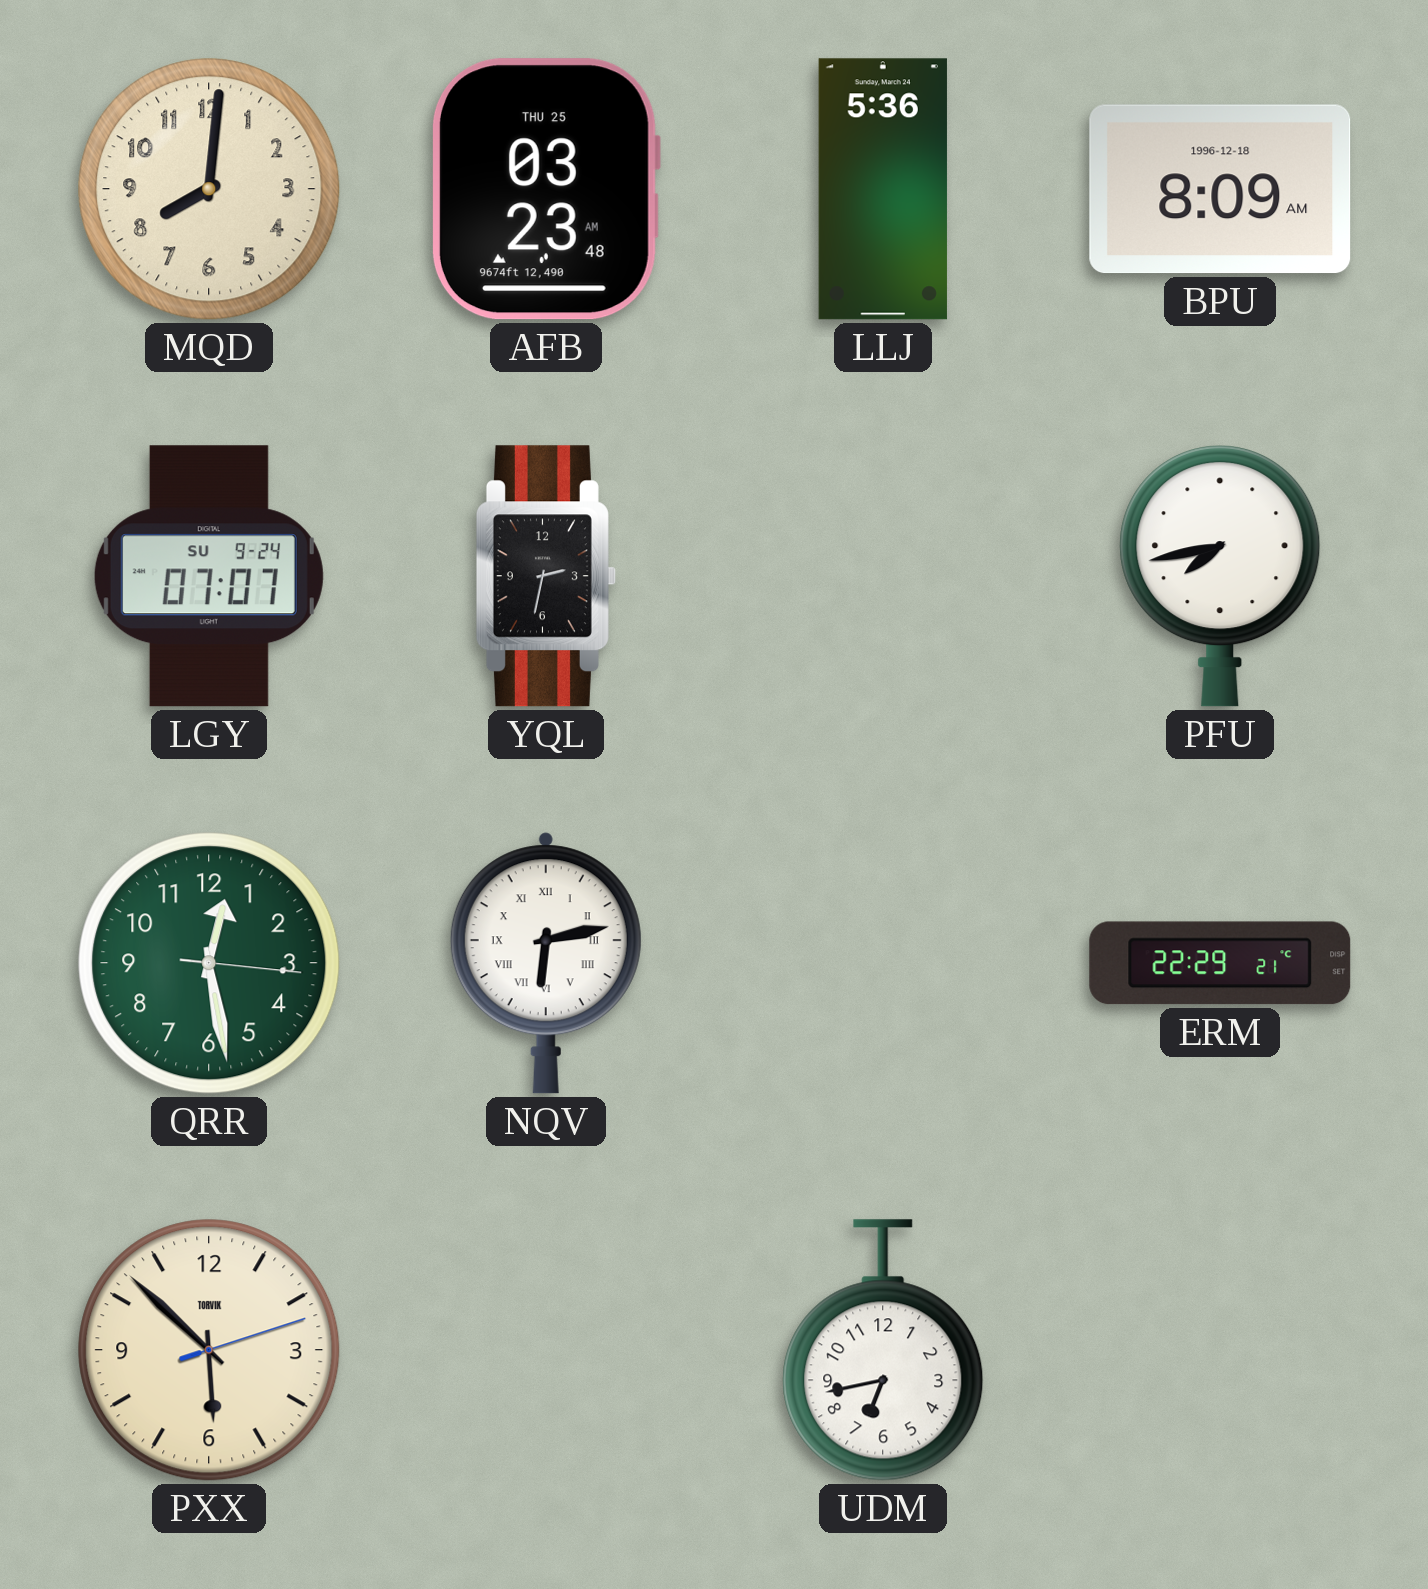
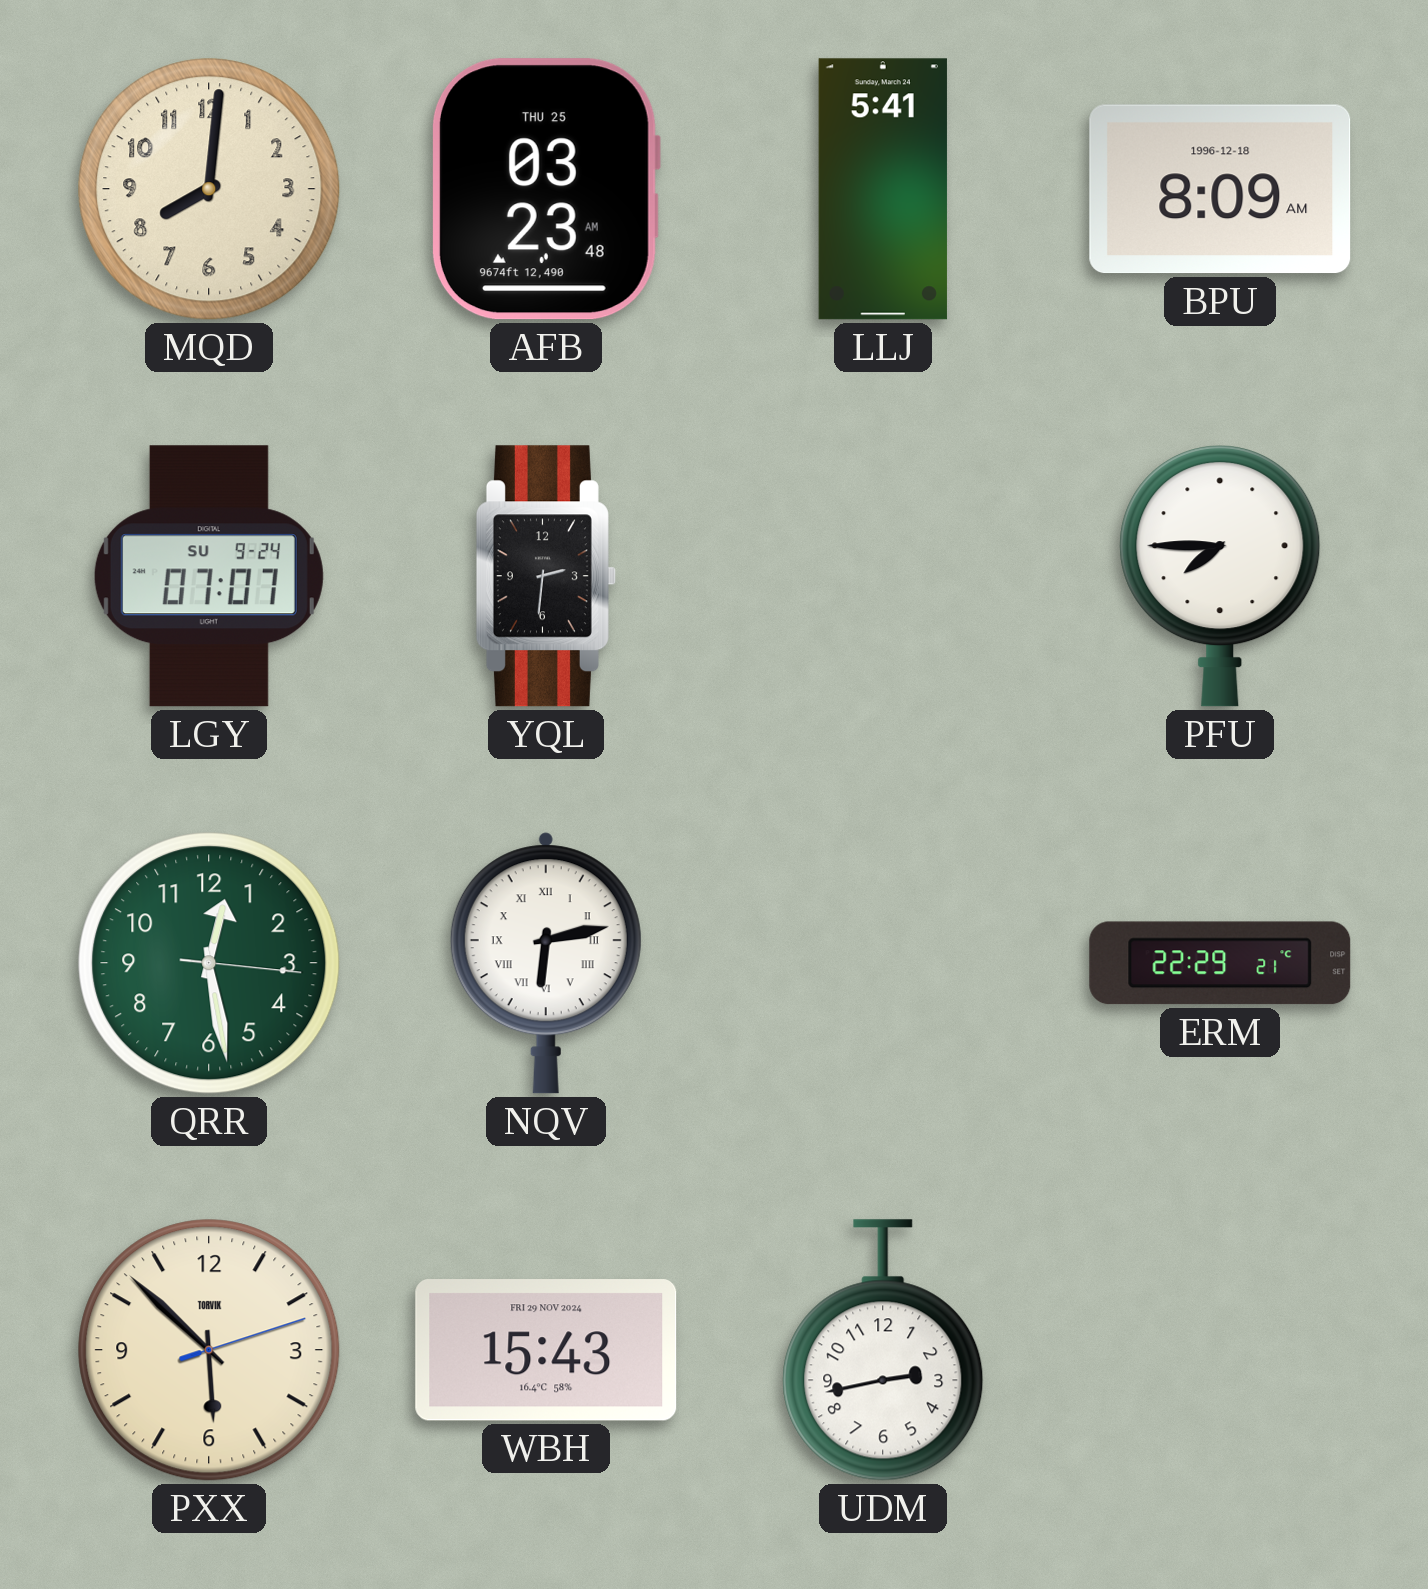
LLJ: 5:36 -> 5:41
YQL: 2:32 -> 2:31
PFU: 7:43 -> 7:45
WBH: none -> 15:43
UDM: 6:43 -> 2:43
